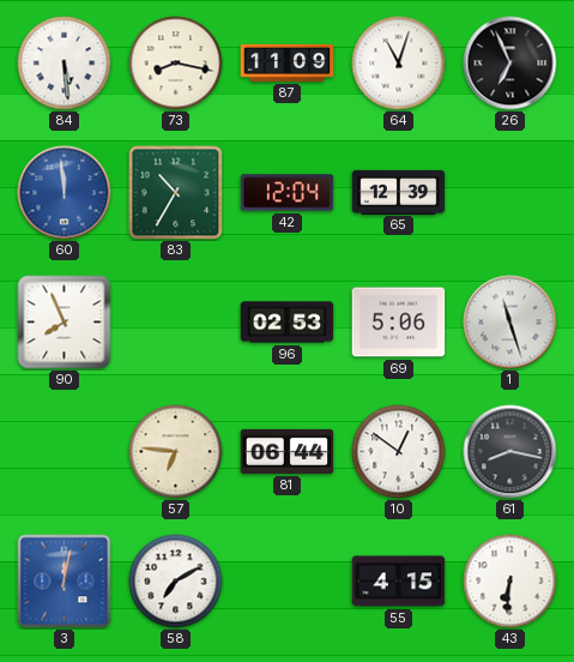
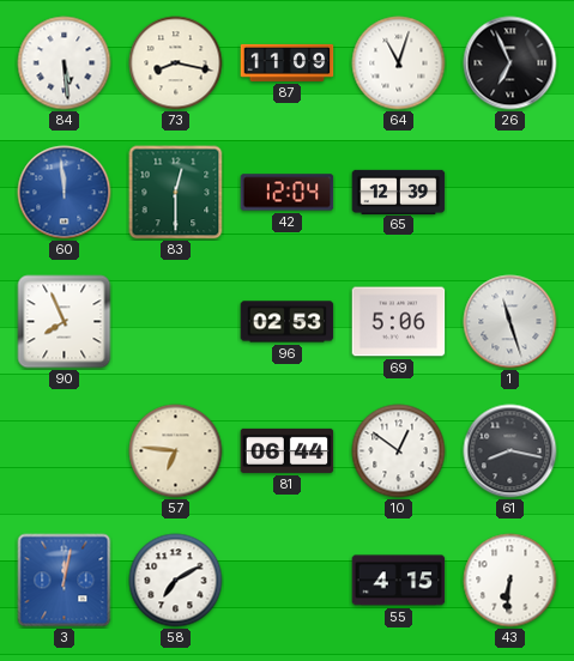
83: 10:35 -> 12:30
